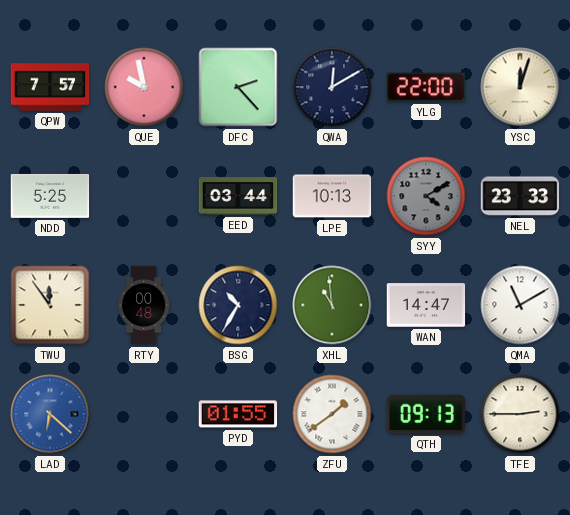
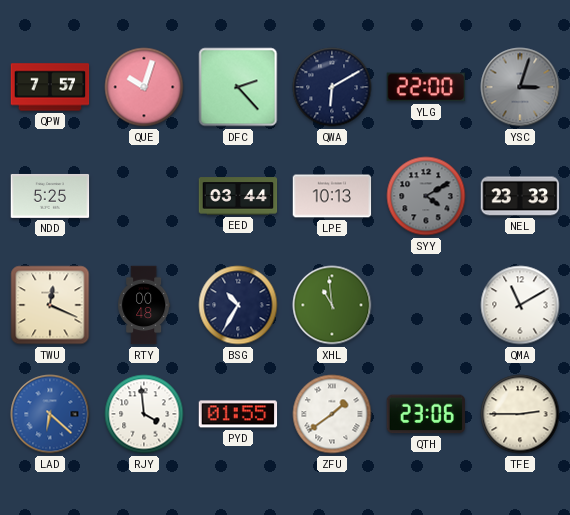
QUE: 9:58 -> 10:03
QWA: 12:10 -> 6:10
YSC: 12:03 -> 3:03
YSC dial: cream -> grey
TWU: 11:54 -> 12:19
WAN: 14:47 -> none
RJY: none -> 3:59
QTH: 09:13 -> 23:06
